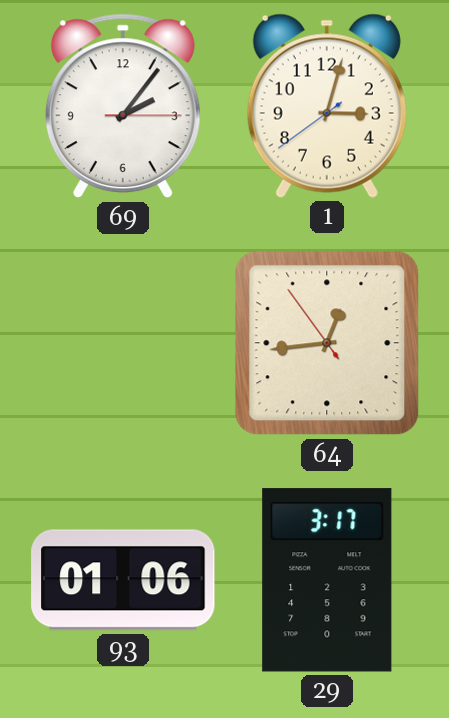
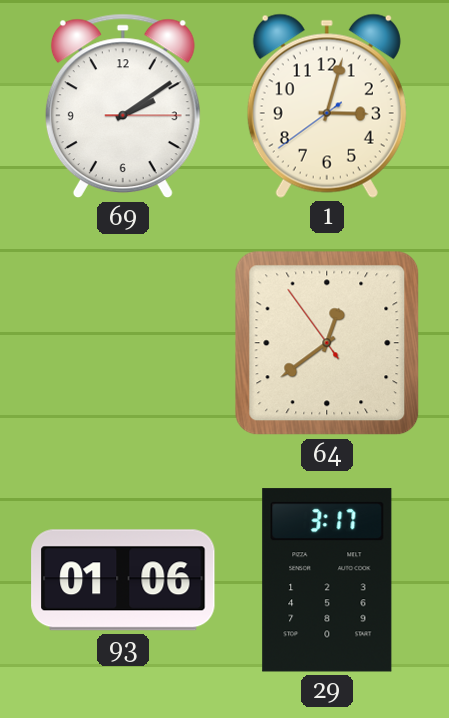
69: 2:06 -> 2:09
64: 12:43 -> 12:38
